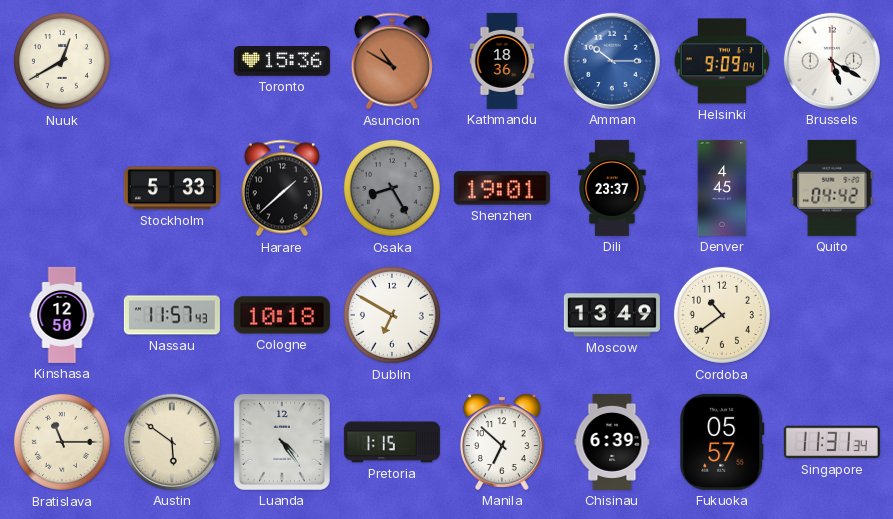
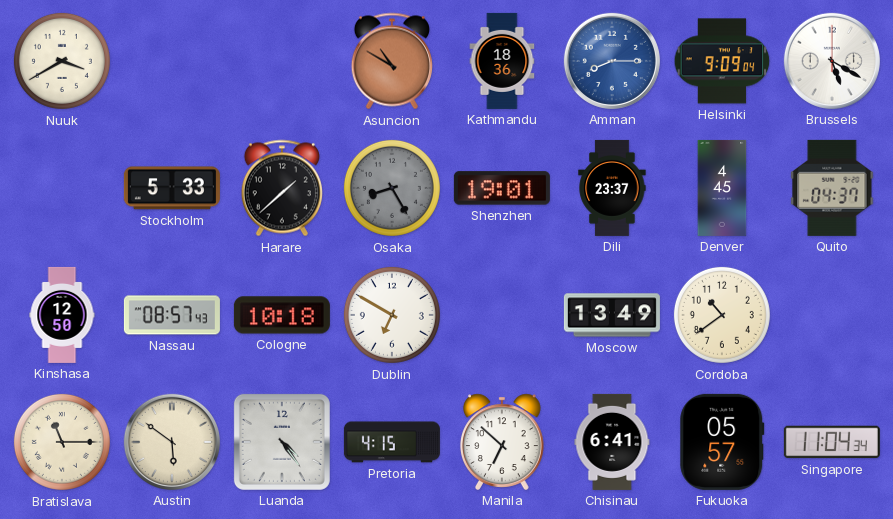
Nuuk: 12:40 -> 3:40
Toronto: 15:36 -> none
Amman: 10:15 -> 8:15
Quito: 04:42 -> 04:37
Nassau: 11:57 -> 08:57
Pretoria: 1:15 -> 4:15
Chisinau: 6:39 -> 6:41
Singapore: 11:31 -> 11:04
